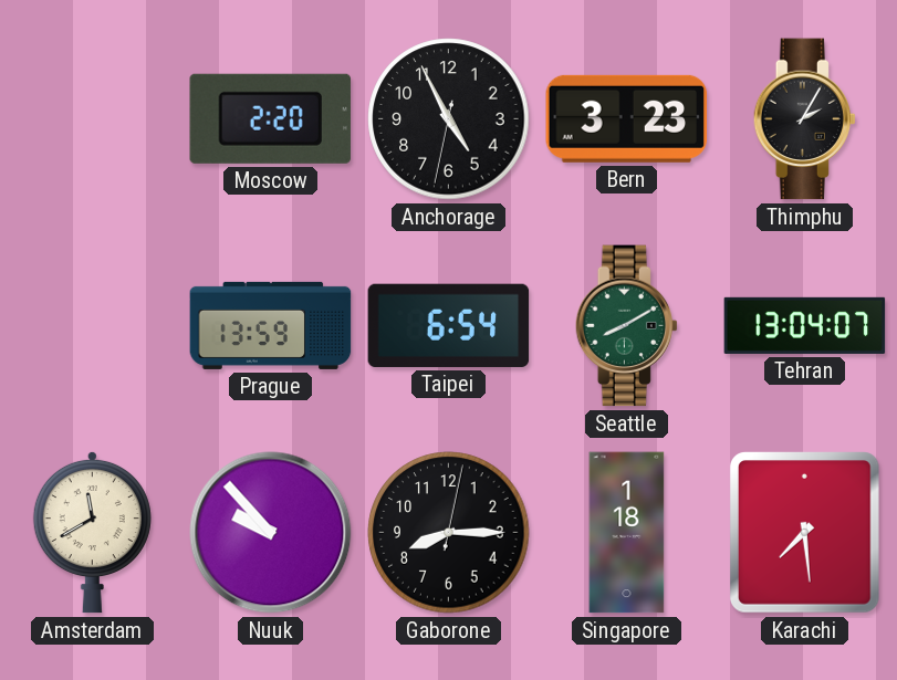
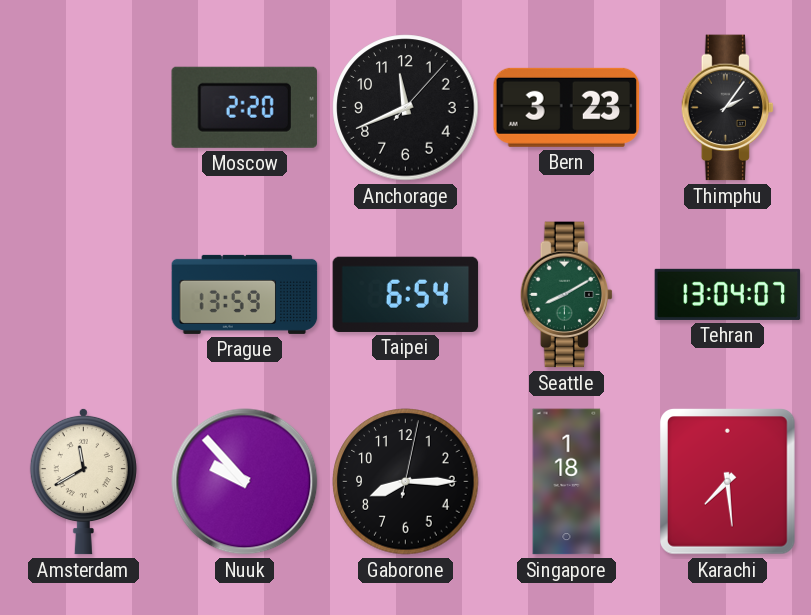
Anchorage: 4:55 -> 11:41
Thimphu: 2:05 -> 2:06
